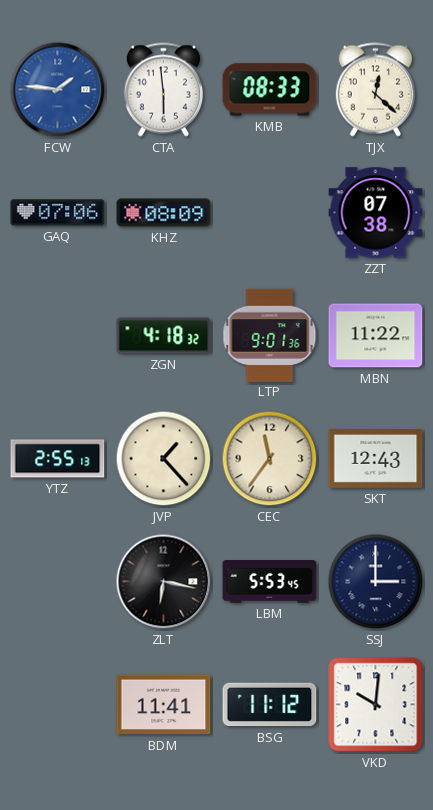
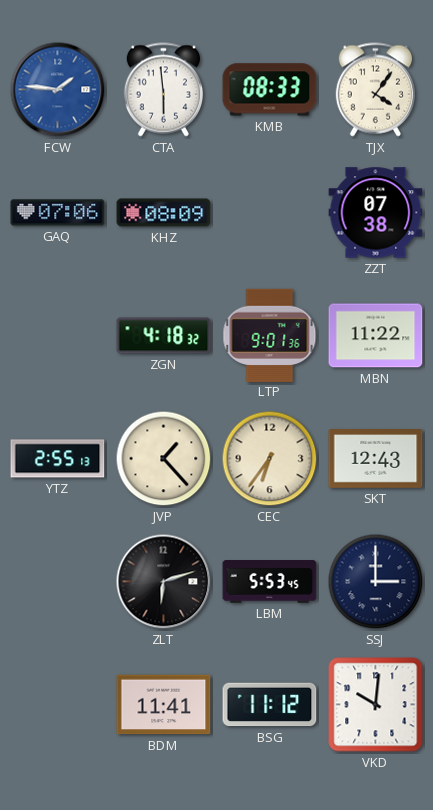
TJX: 12:22 -> 4:06
CEC: 11:36 -> 6:36
ZLT: 6:17 -> 6:12
